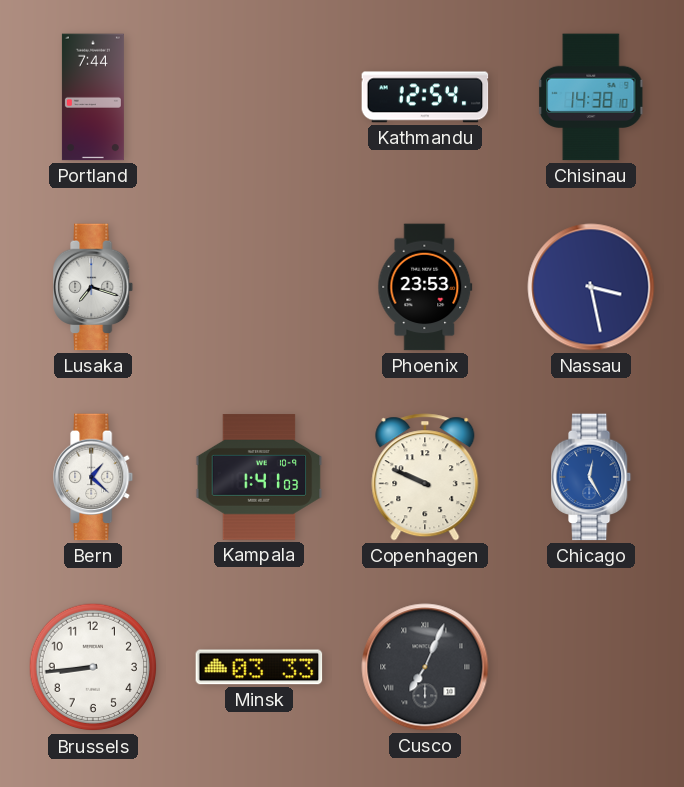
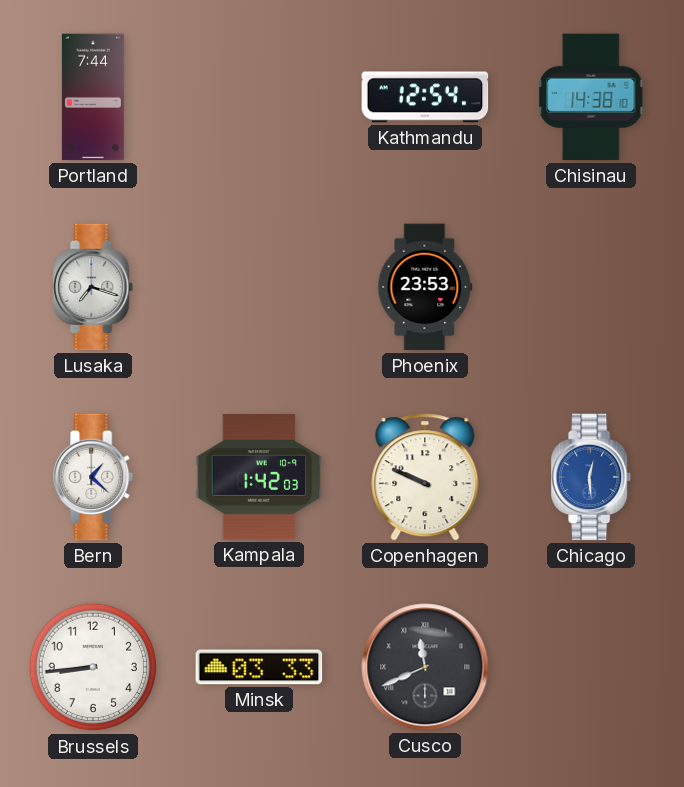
Nassau: 3:28 -> none
Kampala: 1:41 -> 1:42
Chicago: 12:25 -> 12:29
Cusco: 7:04 -> 11:41
